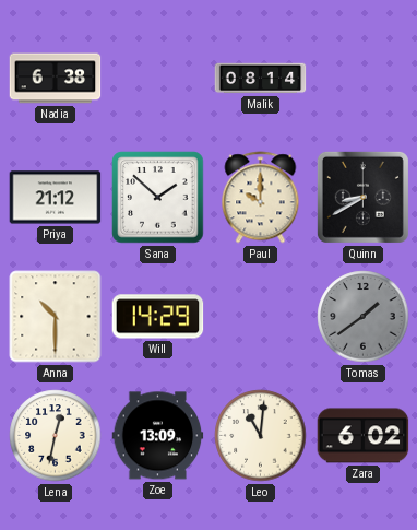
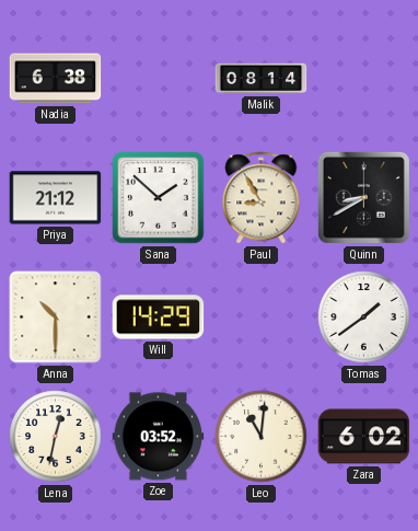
Paul: 10:00 -> 8:55
Tomas dial: grey -> white
Zoe: 13:09 -> 03:52
